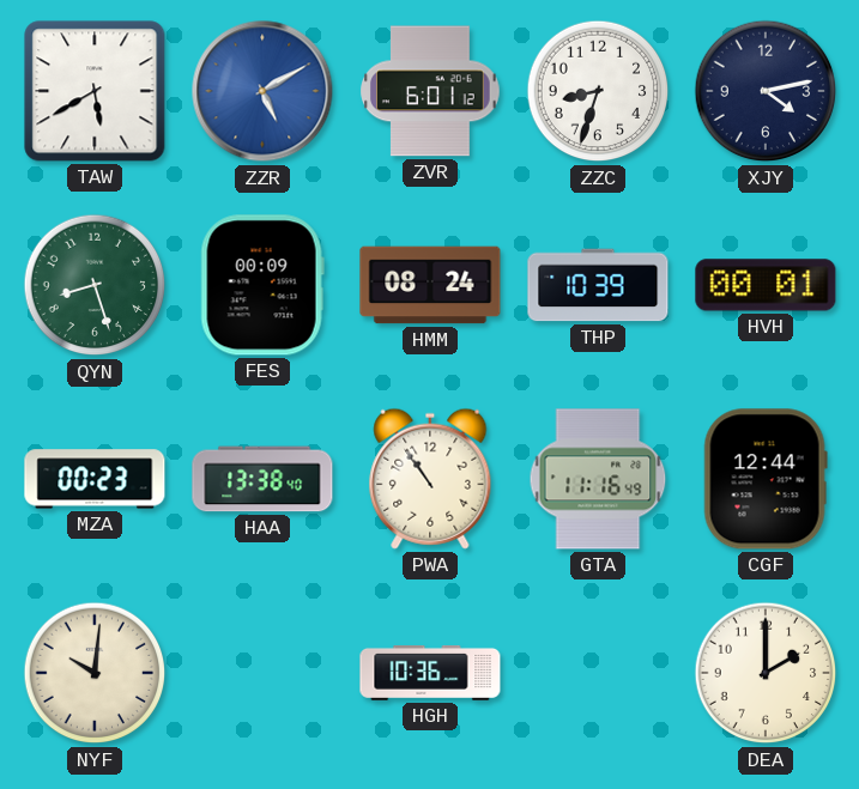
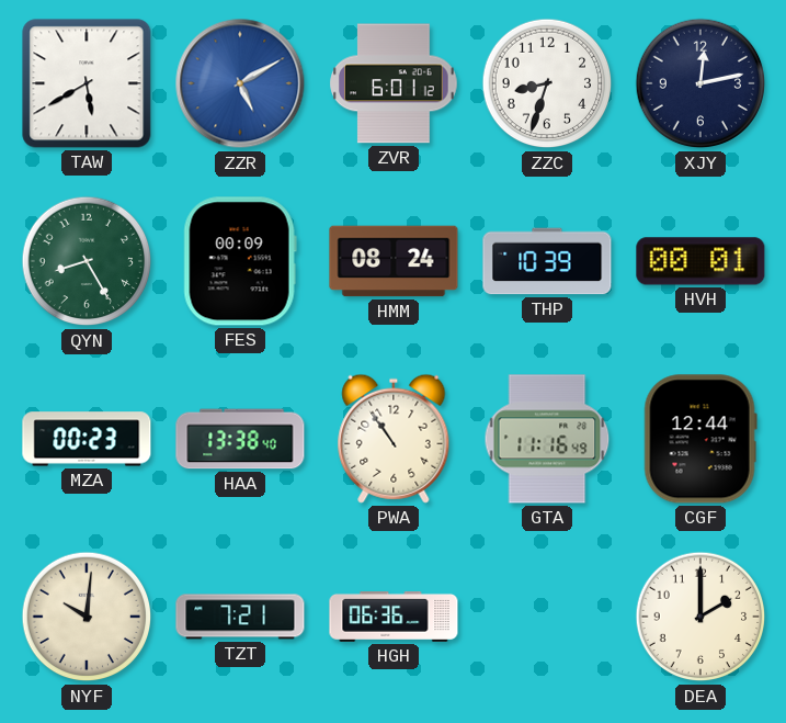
XJY: 4:13 -> 12:13
QYN: 8:27 -> 8:25
TZT: none -> 7:21
HGH: 10:36 -> 06:36
